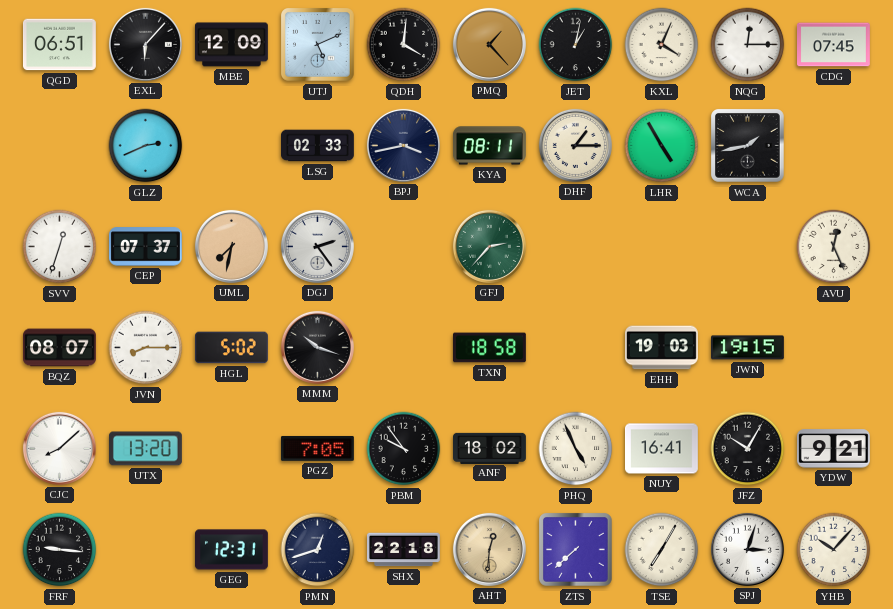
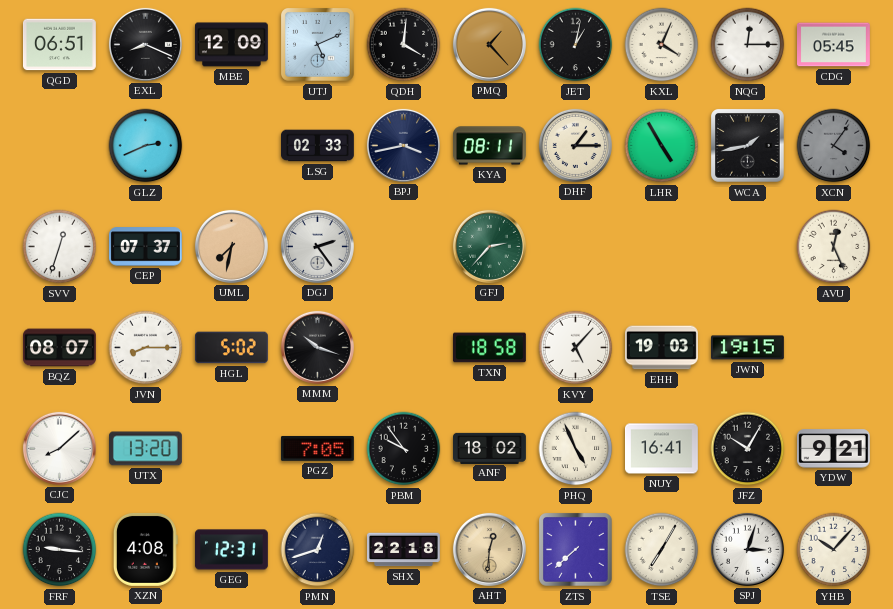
EXL: 6:07 -> 8:19
CDG: 07:45 -> 05:45
XCN: none -> 4:06
KVY: none -> 5:07
XZN: none -> 4:08
